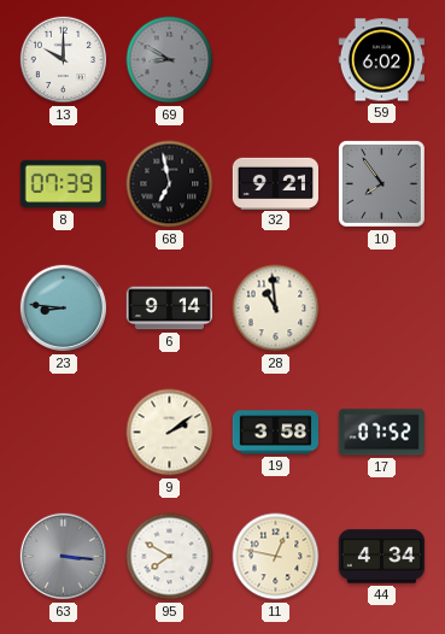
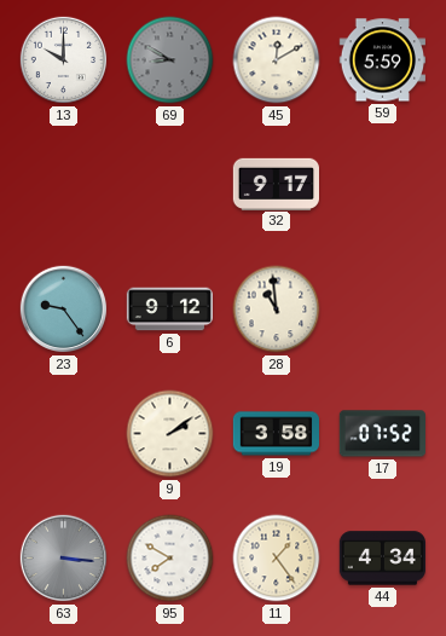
45: none -> 12:10
59: 6:02 -> 5:59
8: 07:39 -> none
68: 6:58 -> none
32: 9:21 -> 9:17
10: 7:54 -> none
23: 8:46 -> 9:24
6: 9:14 -> 9:12
11: 12:47 -> 1:24
